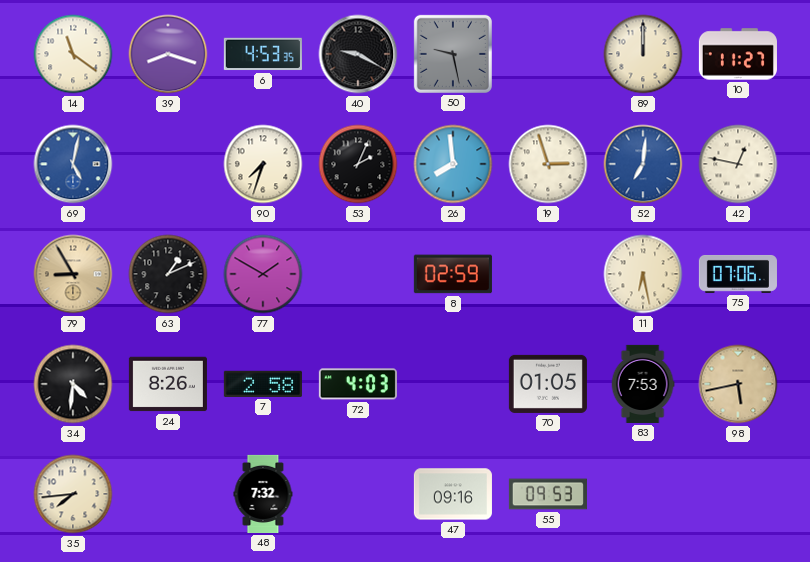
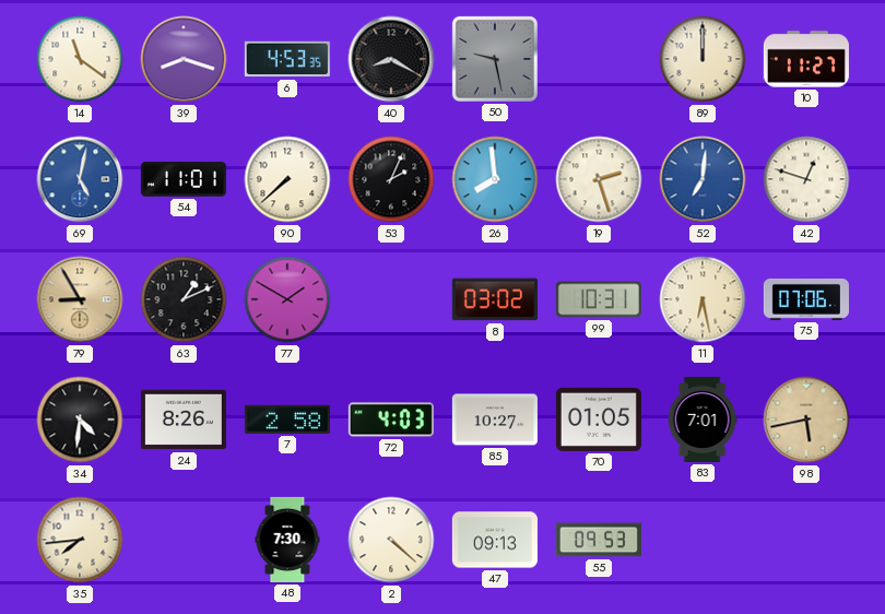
40: 9:20 -> 8:20
54: none -> 11:01
90: 7:33 -> 7:38
19: 2:57 -> 2:27
42: 12:47 -> 12:48
8: 02:59 -> 03:02
99: none -> 10:31
85: none -> 10:27
83: 7:53 -> 7:01
48: 7:32 -> 7:30
2: none -> 4:22
47: 09:16 -> 09:13
